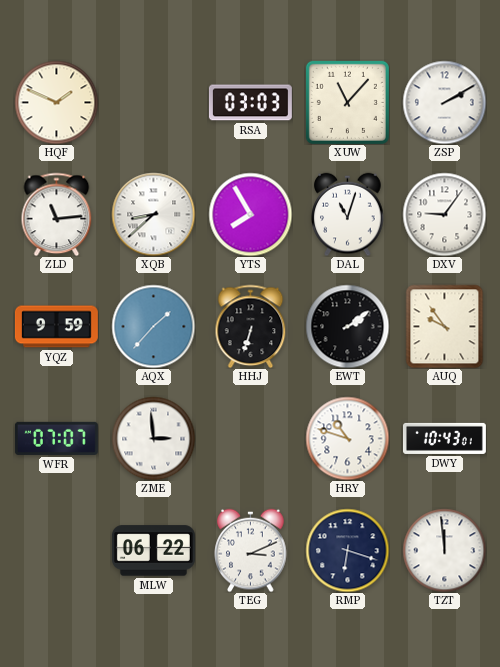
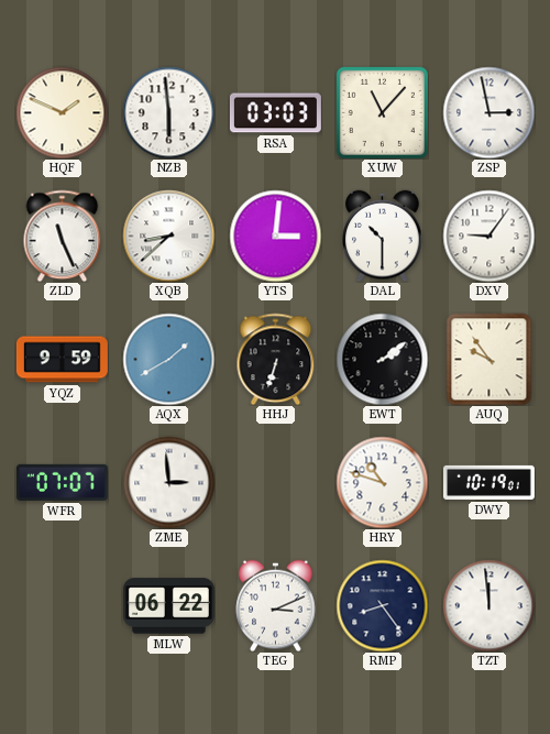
NZB: none -> 5:59
ZSP: 2:10 -> 2:58
ZLD: 11:14 -> 11:26
YTS: 7:55 -> 3:01
DAL: 11:03 -> 10:30
AQX: 1:37 -> 1:40
DWY: 10:43 -> 10:19
RMP: 6:18 -> 8:24
